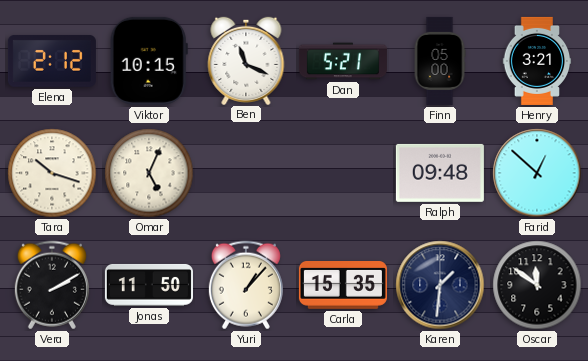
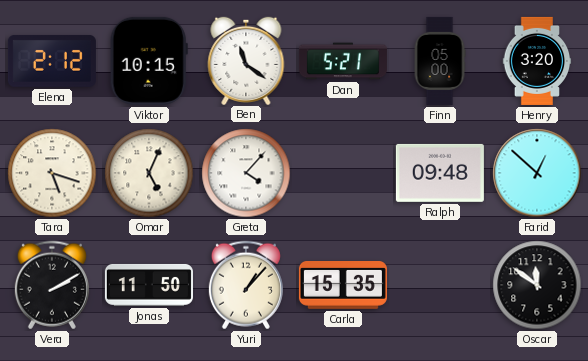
Ben: 11:19 -> 11:21
Henry: 3:21 -> 3:20
Tara: 10:18 -> 5:18
Greta: none -> 4:07
Karen: 1:31 -> none
